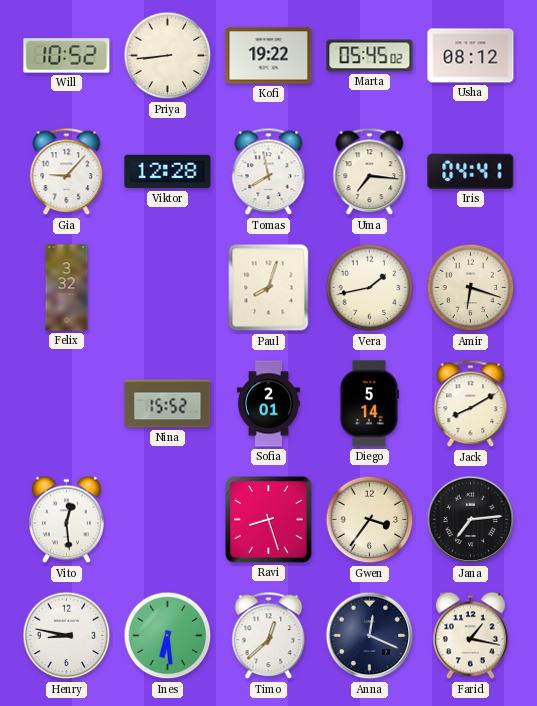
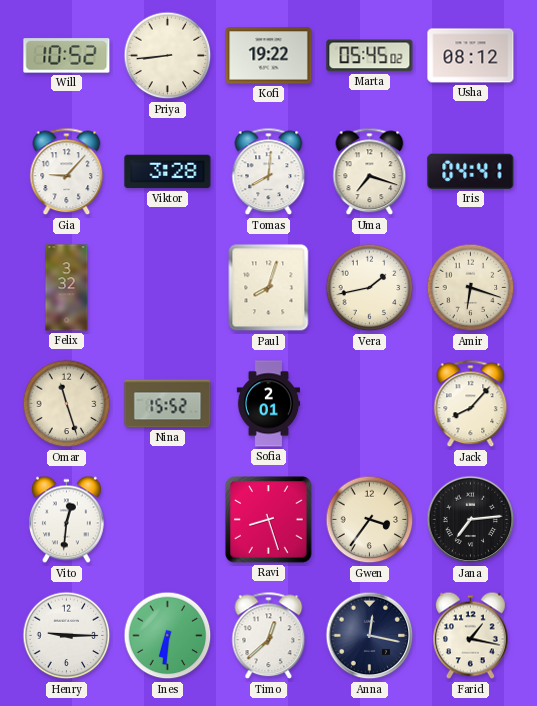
Viktor: 12:28 -> 3:28
Tomas: 7:58 -> 8:01
Uma: 7:16 -> 7:18
Omar: none -> 11:27
Diego: 5:14 -> none
Jack: 8:10 -> 8:07
Vito: 12:29 -> 12:31
Henry: 8:47 -> 9:15
Ines: 6:29 -> 6:31
Anna: 12:19 -> 12:17
